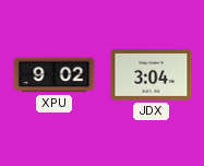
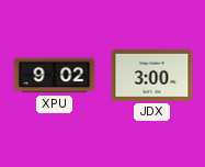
JDX: 3:04 -> 3:00
